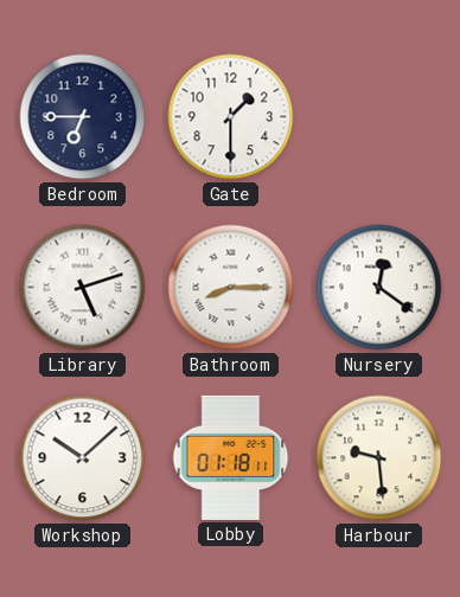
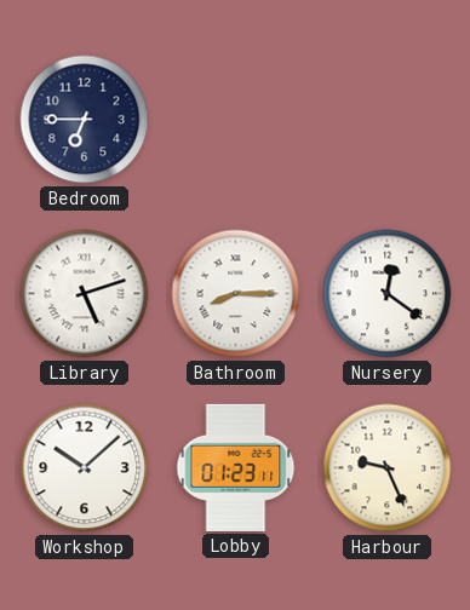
Gate: 1:30 -> none
Lobby: 01:18 -> 01:23
Harbour: 9:29 -> 9:26
